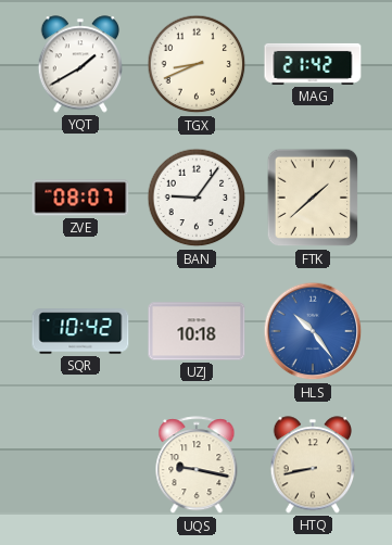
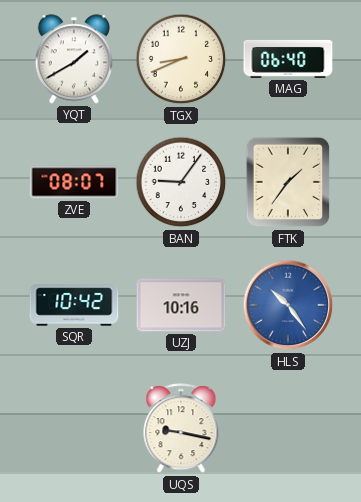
MAG: 21:42 -> 06:40
FTK: 1:38 -> 1:36
UZJ: 10:18 -> 10:16
HTQ: 8:43 -> none
